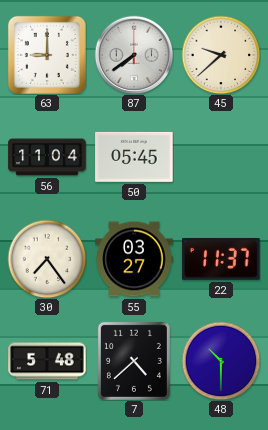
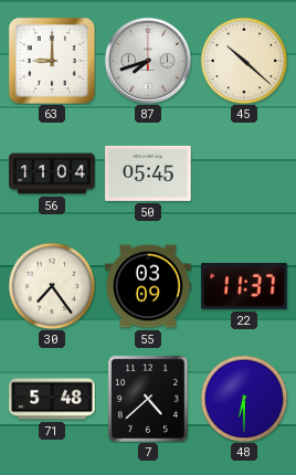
87: 7:39 -> 7:42
45: 9:38 -> 10:22
55: 03:27 -> 03:09
48: 10:30 -> 6:30
